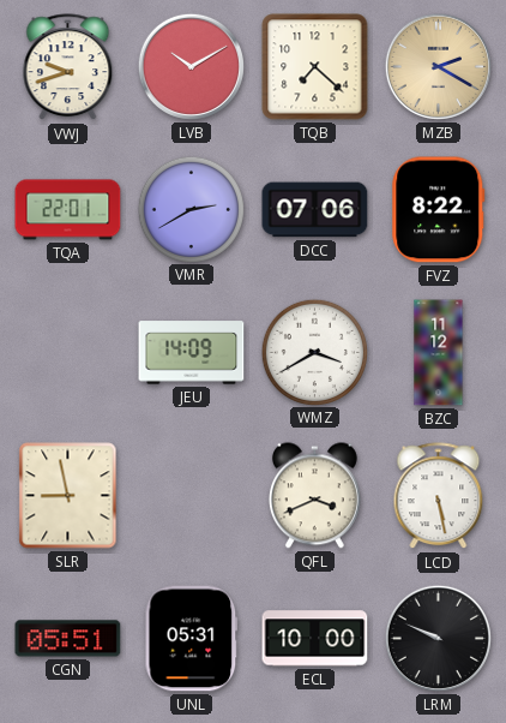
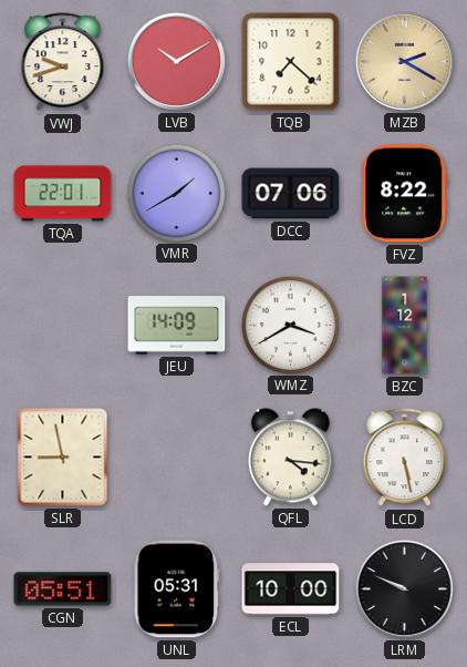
VMR: 2:40 -> 1:40
BZC: 11:12 -> 1:12
QFL: 3:41 -> 4:16
